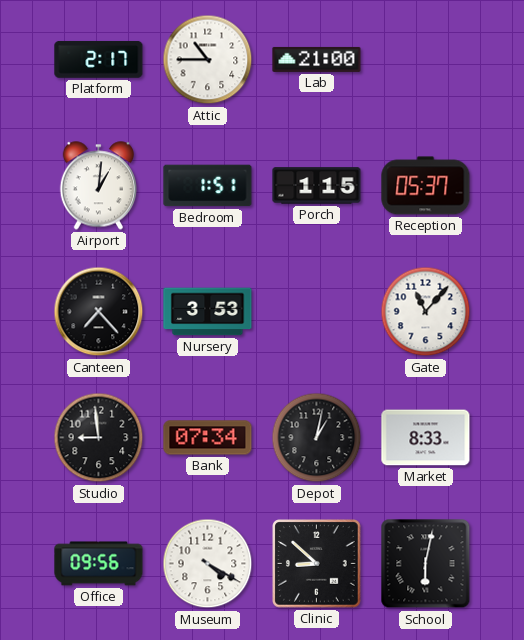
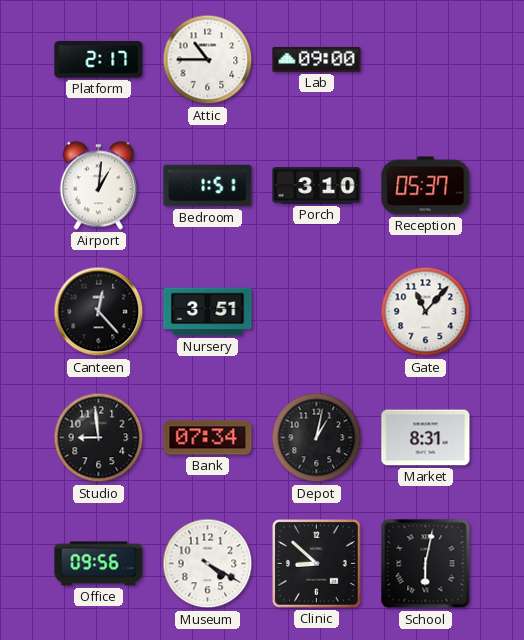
Lab: 21:00 -> 09:00
Porch: 1:15 -> 3:10
Canteen: 7:23 -> 12:23
Nursery: 3:53 -> 3:51
Market: 8:33 -> 8:31
